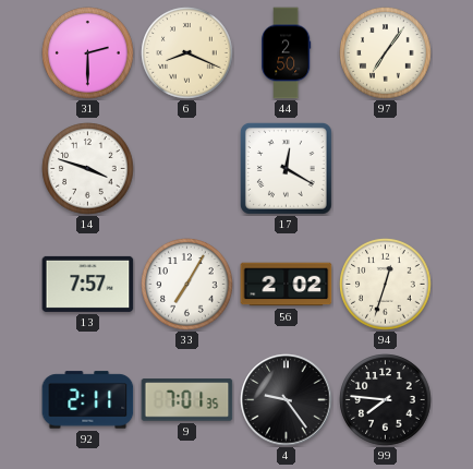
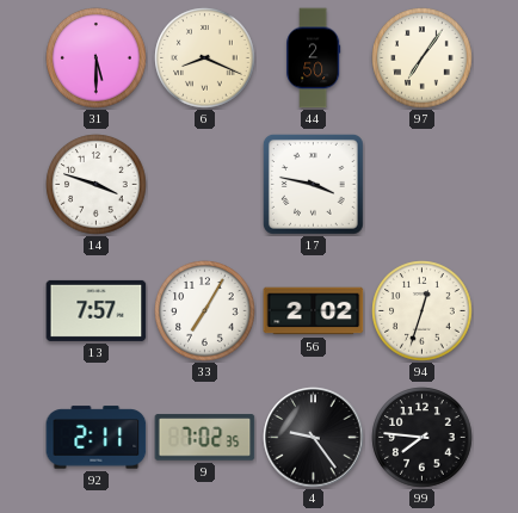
31: 2:30 -> 5:30
17: 12:20 -> 3:47
9: 7:01 -> 7:02
